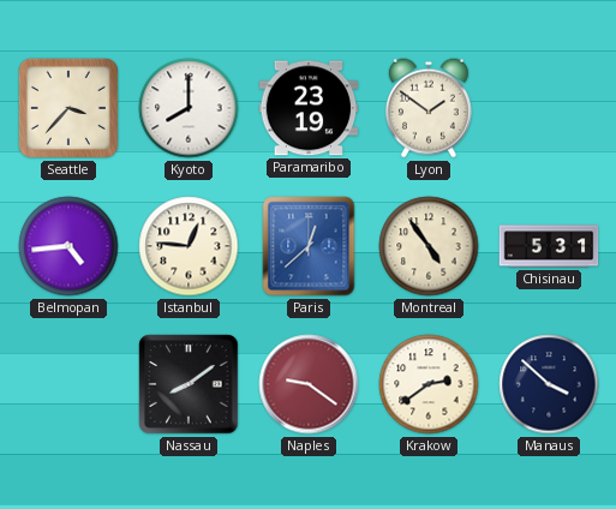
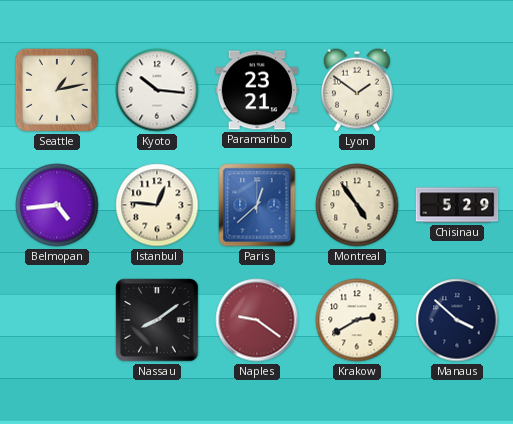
Seattle: 3:37 -> 1:13
Kyoto: 8:00 -> 10:16
Paramaribo: 23:19 -> 23:21
Chisinau: 5:31 -> 5:29
Krakow: 2:39 -> 2:40
